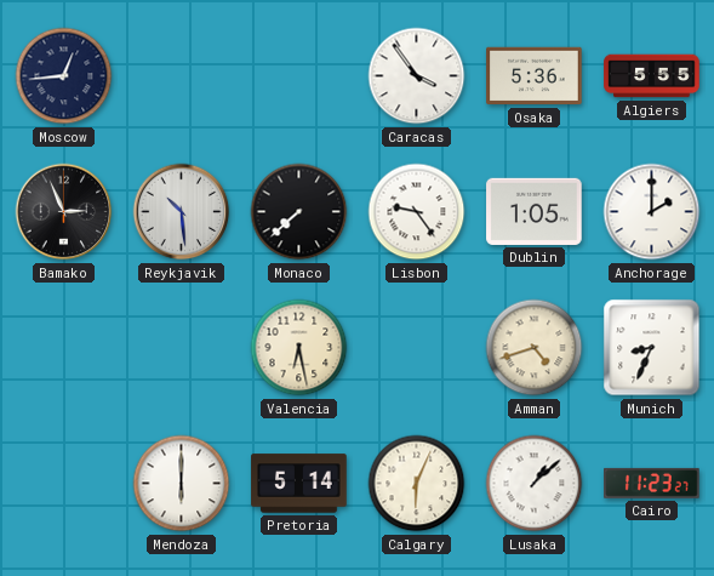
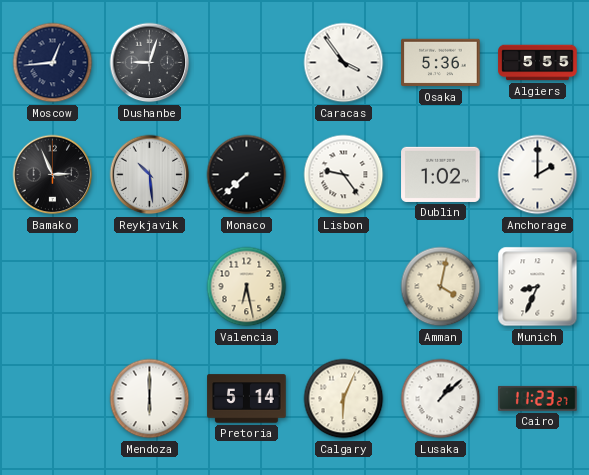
Dushanbe: none -> 9:03
Dublin: 1:05 -> 1:02
Amman: 4:42 -> 4:02
